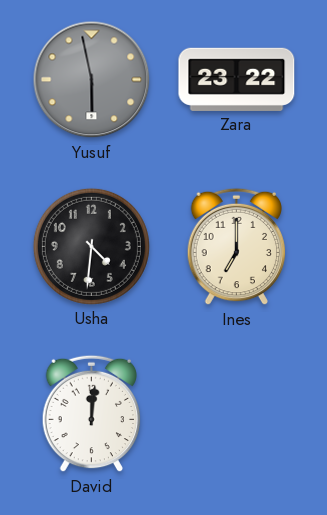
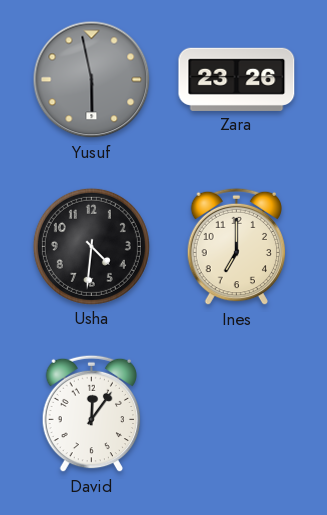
Zara: 23:22 -> 23:26
David: 12:01 -> 12:06
